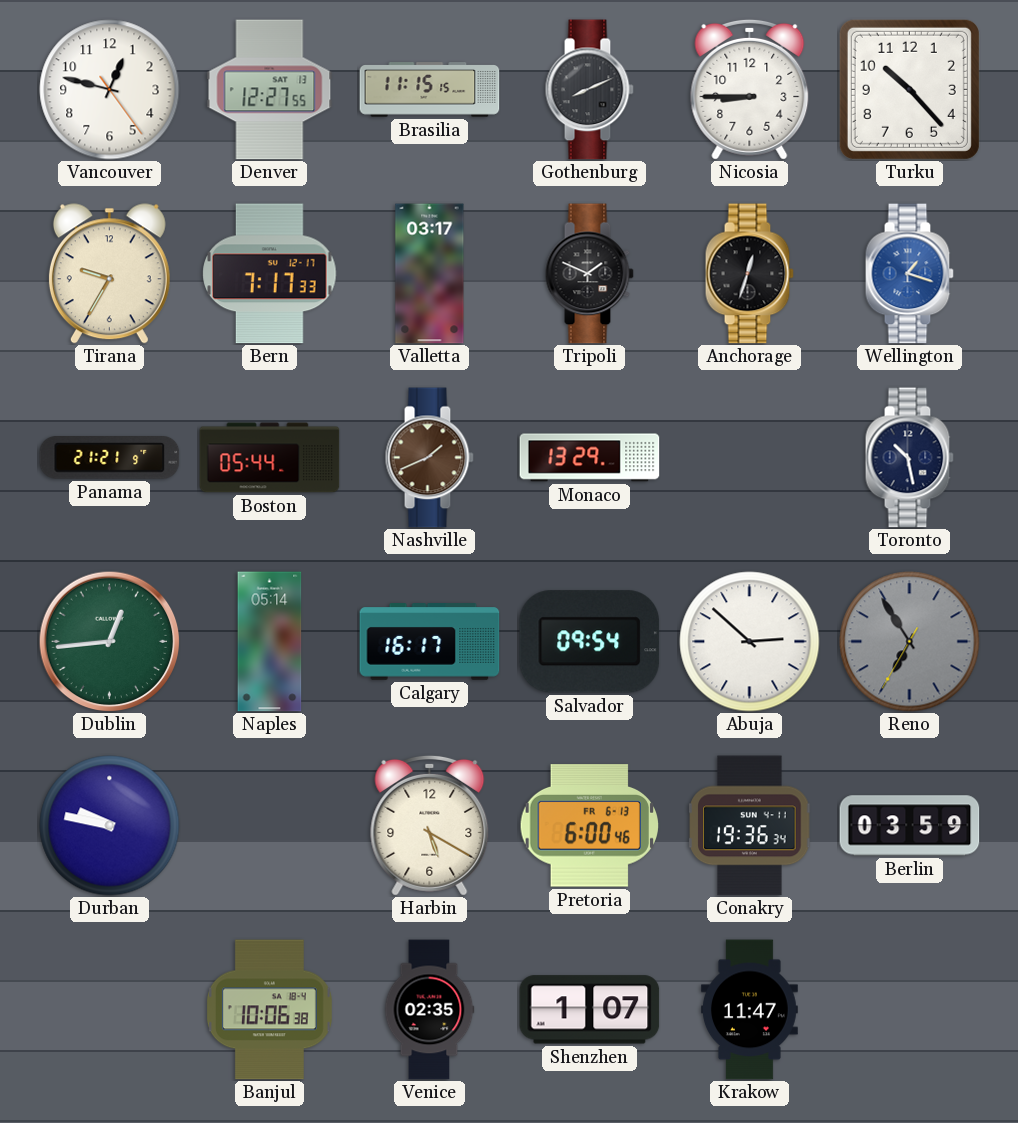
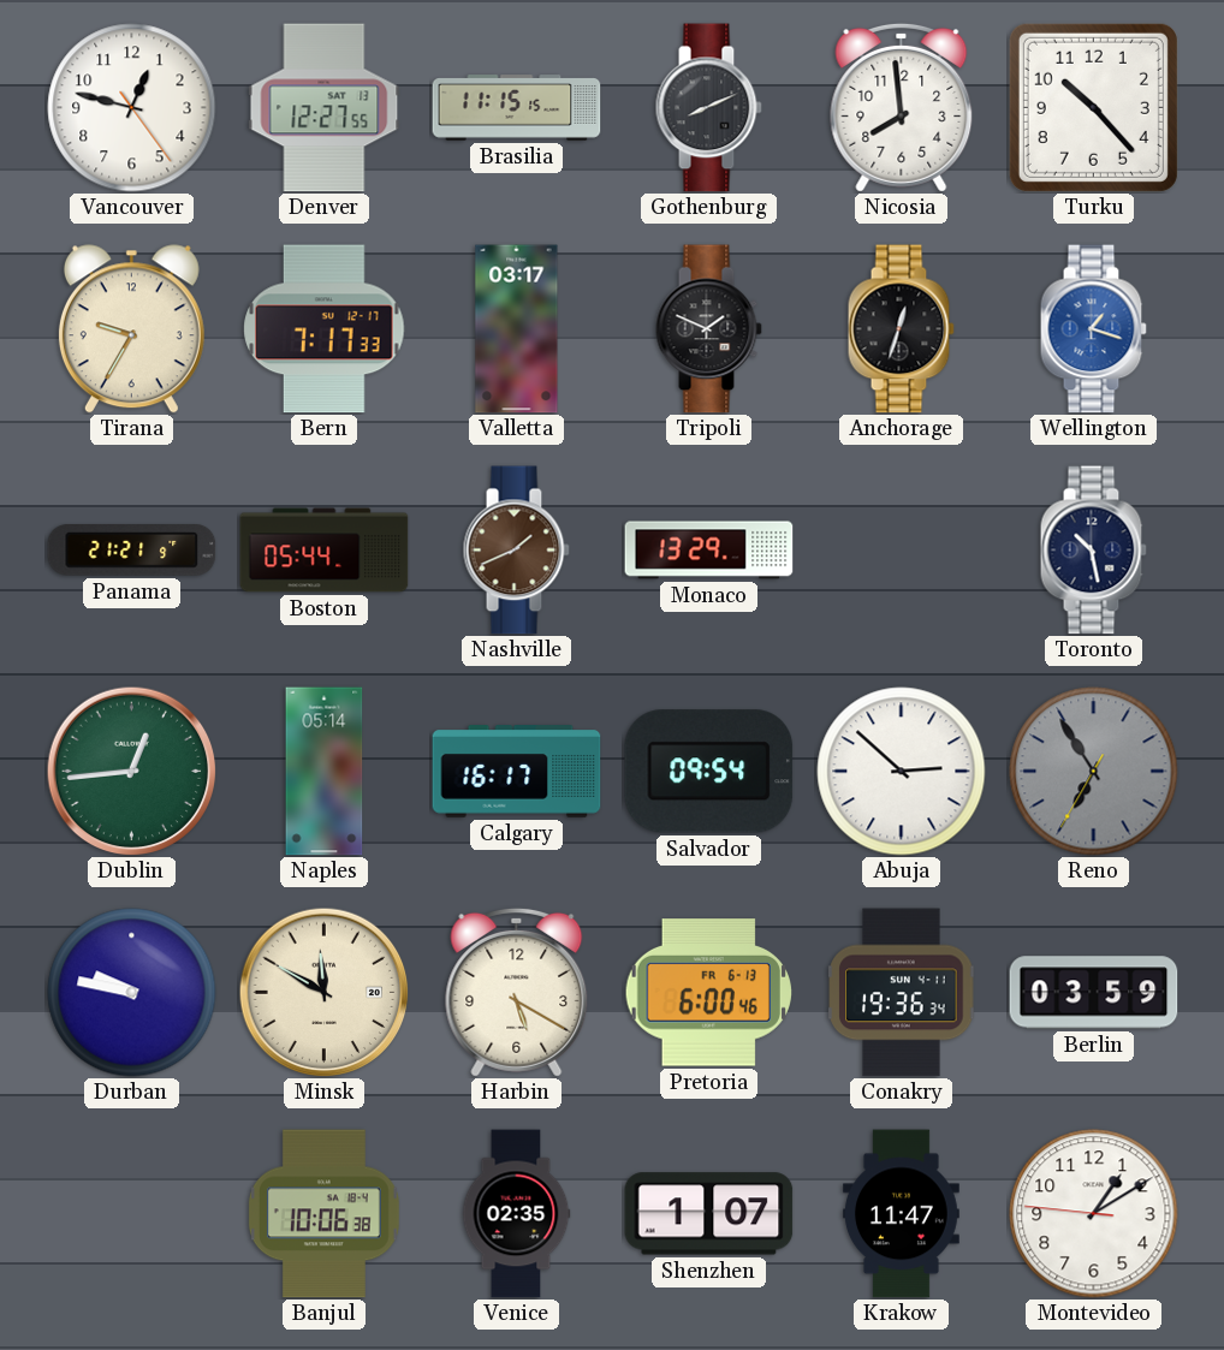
Nicosia: 8:45 -> 7:59
Minsk: none -> 11:50
Montevideo: none -> 1:09
